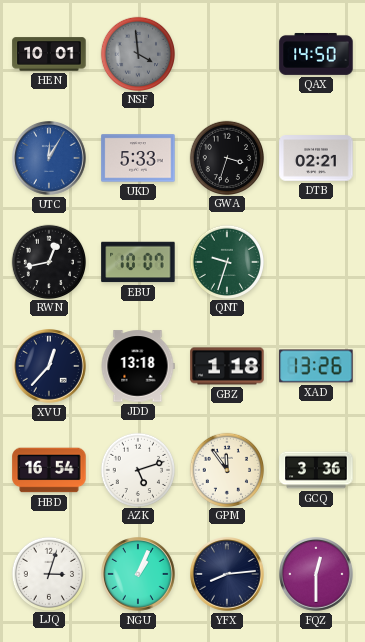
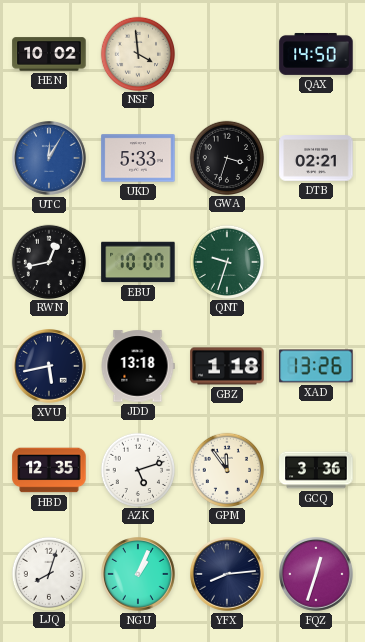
HEN: 10:01 -> 10:02
NSF dial: grey -> cream
XVU: 12:37 -> 5:43
HBD: 16:54 -> 12:35
LJQ: 3:03 -> 8:03
FQZ: 12:30 -> 12:33
